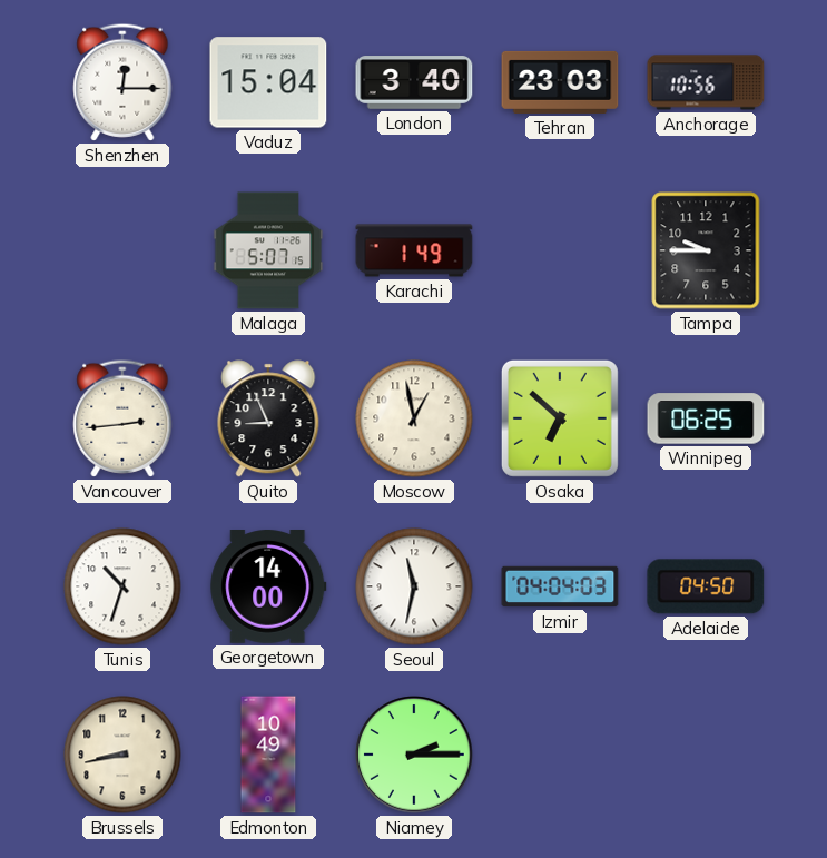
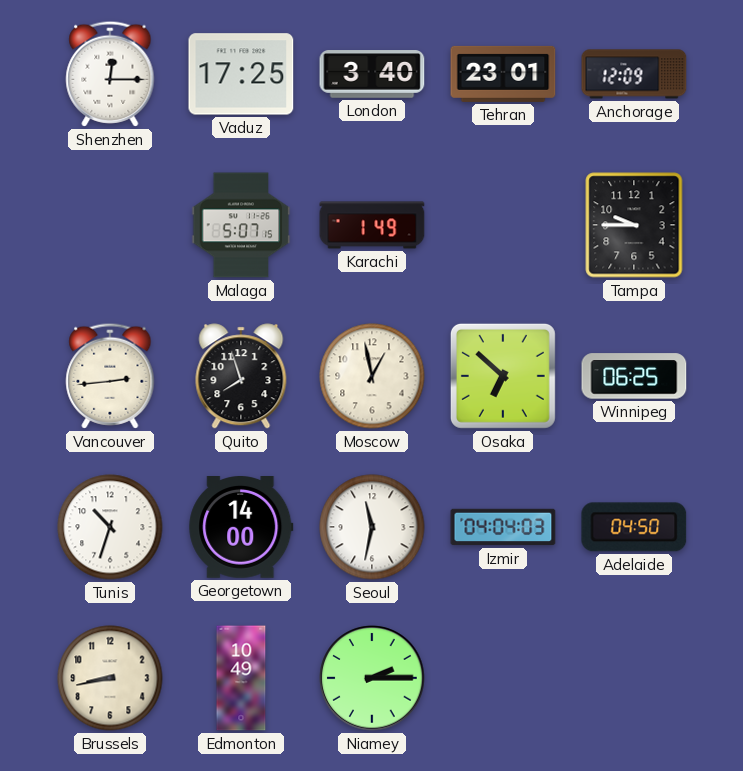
Vaduz: 15:04 -> 17:25
Tehran: 23:03 -> 23:01
Anchorage: 10:56 -> 12:09
Quito: 8:56 -> 7:57
